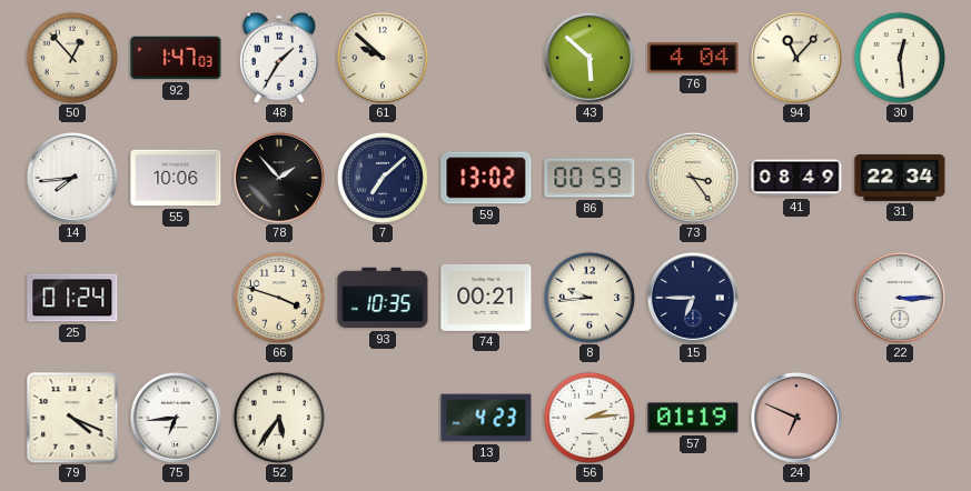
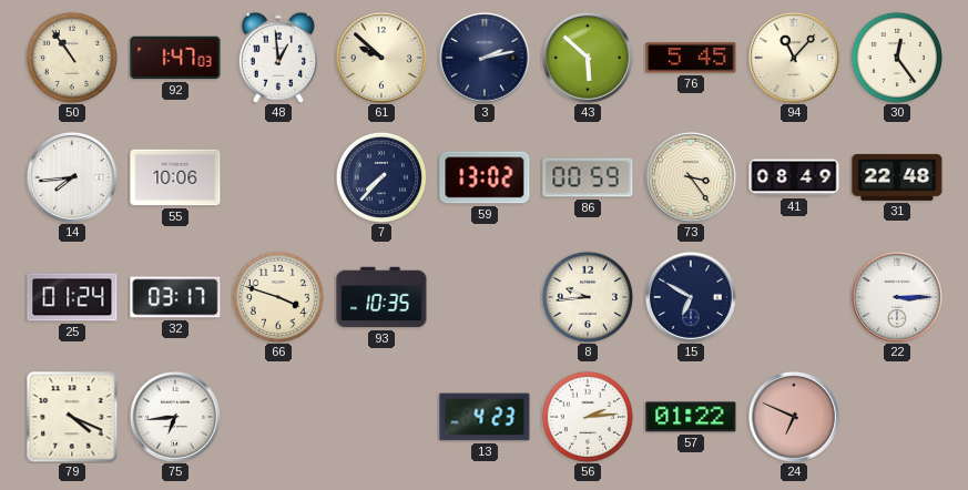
50: 12:53 -> 10:54
48: 1:35 -> 12:59
3: none -> 2:13
76: 4:04 -> 5:45
30: 12:29 -> 12:24
78: 1:53 -> none
7: 7:08 -> 7:37
31: 22:34 -> 22:48
32: none -> 03:17
74: 00:21 -> none
15: 6:45 -> 6:50
52: 5:36 -> none
57: 01:19 -> 01:22
